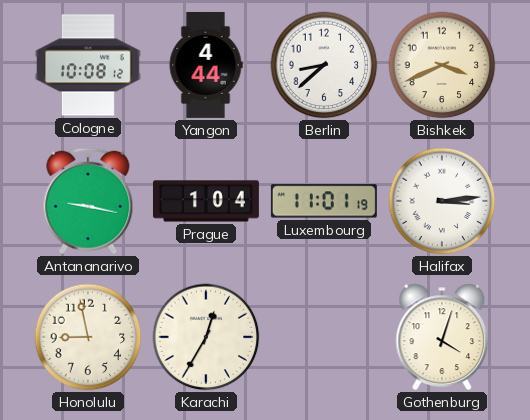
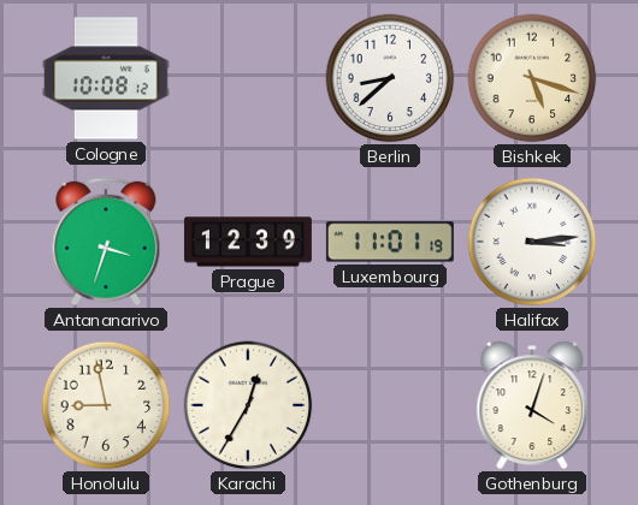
Yangon: 4:44 -> none
Bishkek: 3:41 -> 5:18
Antananarivo: 9:17 -> 3:33
Prague: 1:04 -> 12:39
